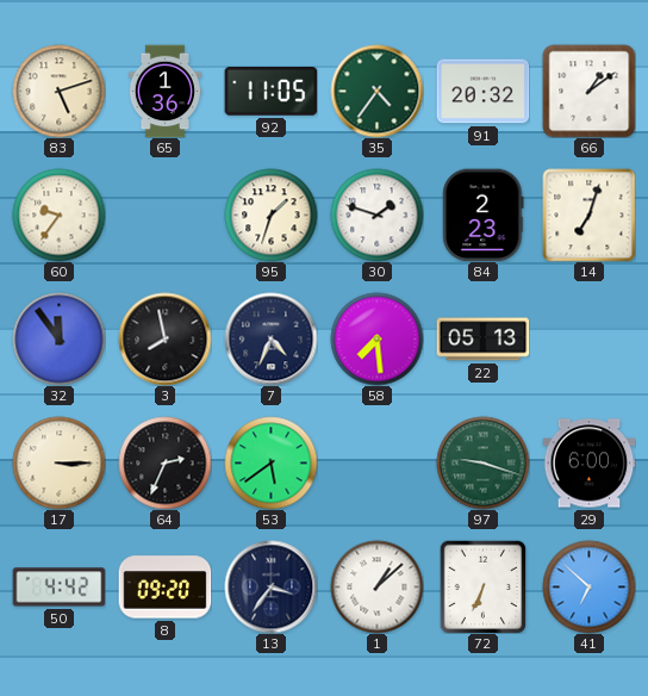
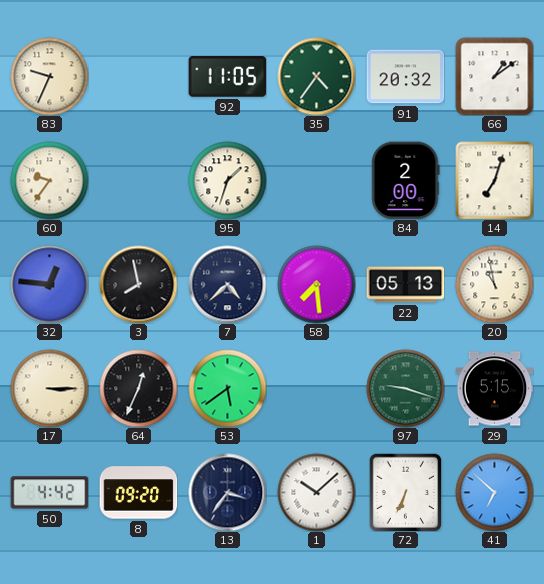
83: 5:12 -> 9:34
65: 1:36 -> none
30: 1:48 -> none
84: 2:23 -> 2:00
32: 11:54 -> 12:46
7: 4:34 -> 4:38
20: none -> 10:58
64: 2:34 -> 12:34
29: 6:00 -> 5:15
1: 1:08 -> 10:08
